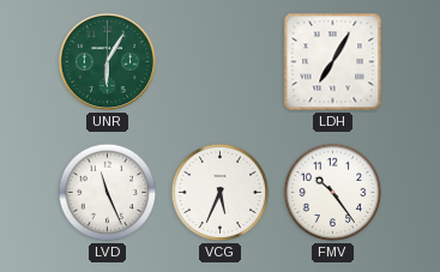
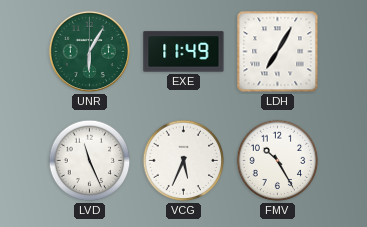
EXE: none -> 11:49
FMV: 10:24 -> 10:25
